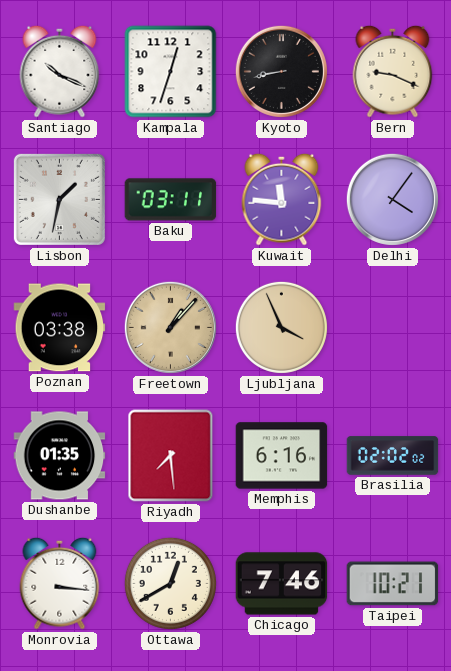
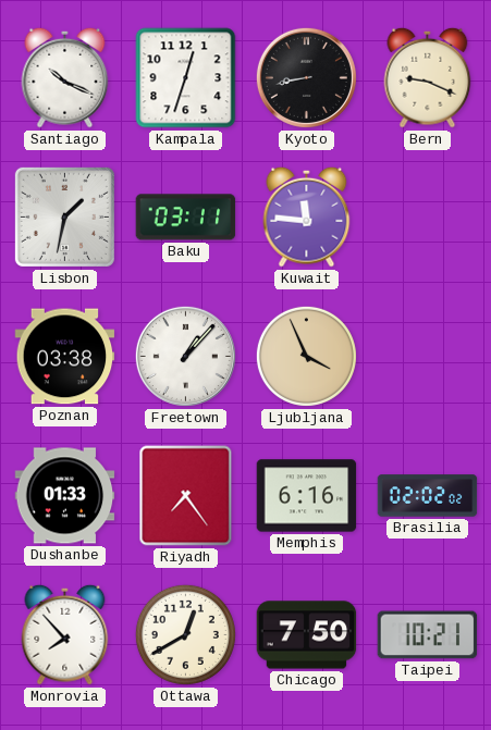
Delhi: 4:06 -> none
Freetown dial: champagne -> white
Dushanbe: 01:35 -> 01:33
Riyadh: 7:29 -> 7:24
Monrovia: 3:16 -> 7:53
Chicago: 7:46 -> 7:50
